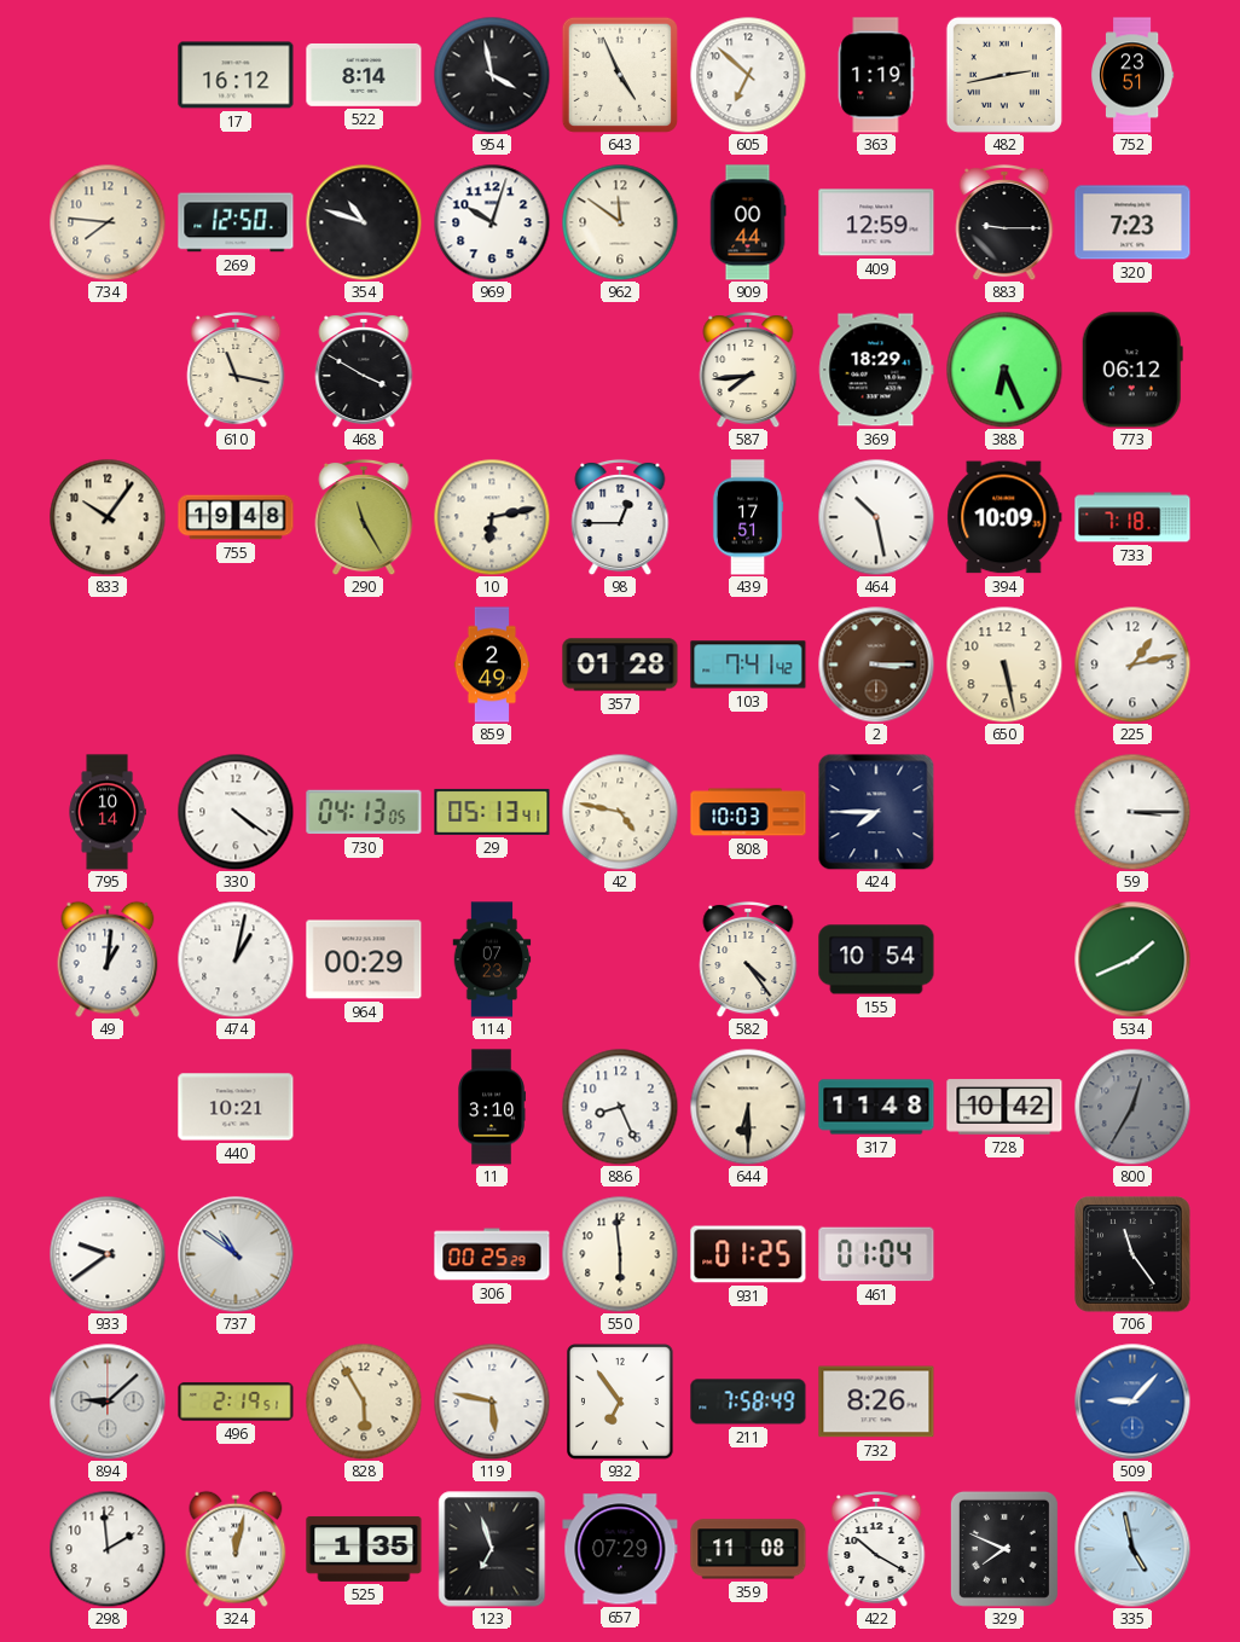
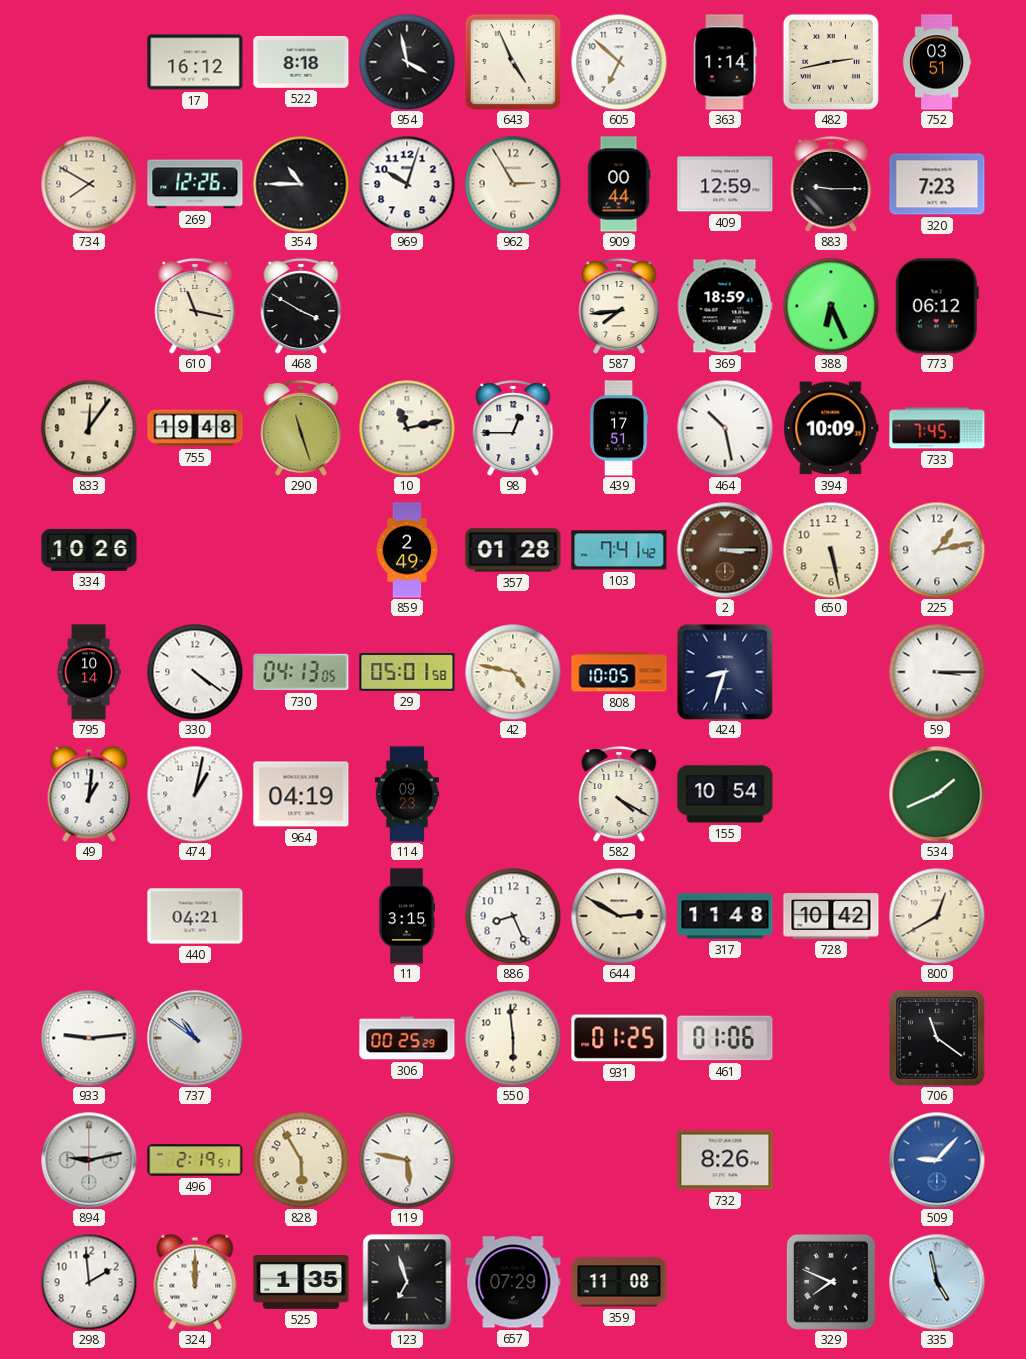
522: 8:14 -> 8:18
363: 1:19 -> 1:14
752: 23:51 -> 03:51
734: 7:46 -> 7:50
269: 12:50 -> 12:26
354: 10:48 -> 10:45
962: 11:51 -> 2:55
369: 18:29 -> 18:59
833: 10:06 -> 12:06
290: 11:25 -> 11:27
10: 6:13 -> 11:13
733: 7:18 -> 7:45
334: none -> 10:26
29: 05:13 -> 05:01
808: 10:03 -> 10:05
424: 7:45 -> 8:33
964: 00:29 -> 04:19
114: 07:23 -> 09:23
582: 4:24 -> 4:20
440: 10:21 -> 04:21
11: 3:10 -> 3:15
644: 6:30 -> 2:50
800: 12:35 -> 12:40
800 dial: grey -> cream
933: 9:39 -> 9:14
461: 01:04 -> 01:06
706: 11:24 -> 11:21
894: 9:08 -> 9:13
932: 6:54 -> none
211: 7:58 -> none
324: 12:02 -> 12:00
422: 10:20 -> none
